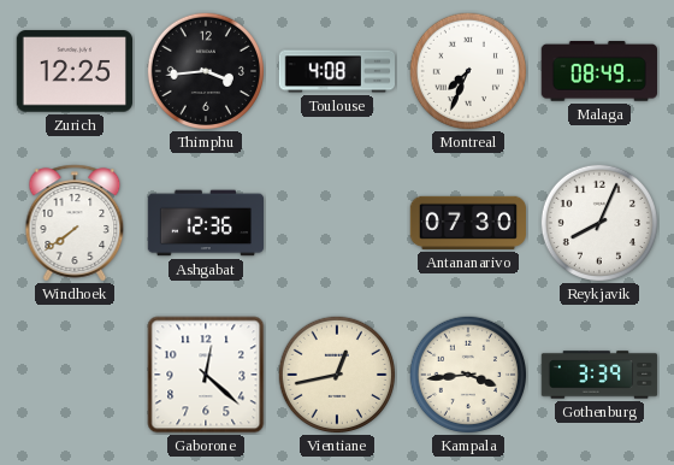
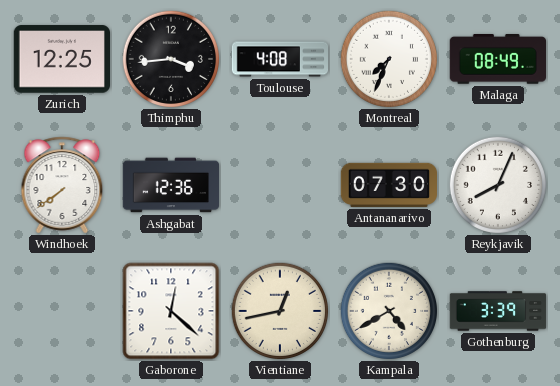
Kampala: 3:44 -> 4:40
